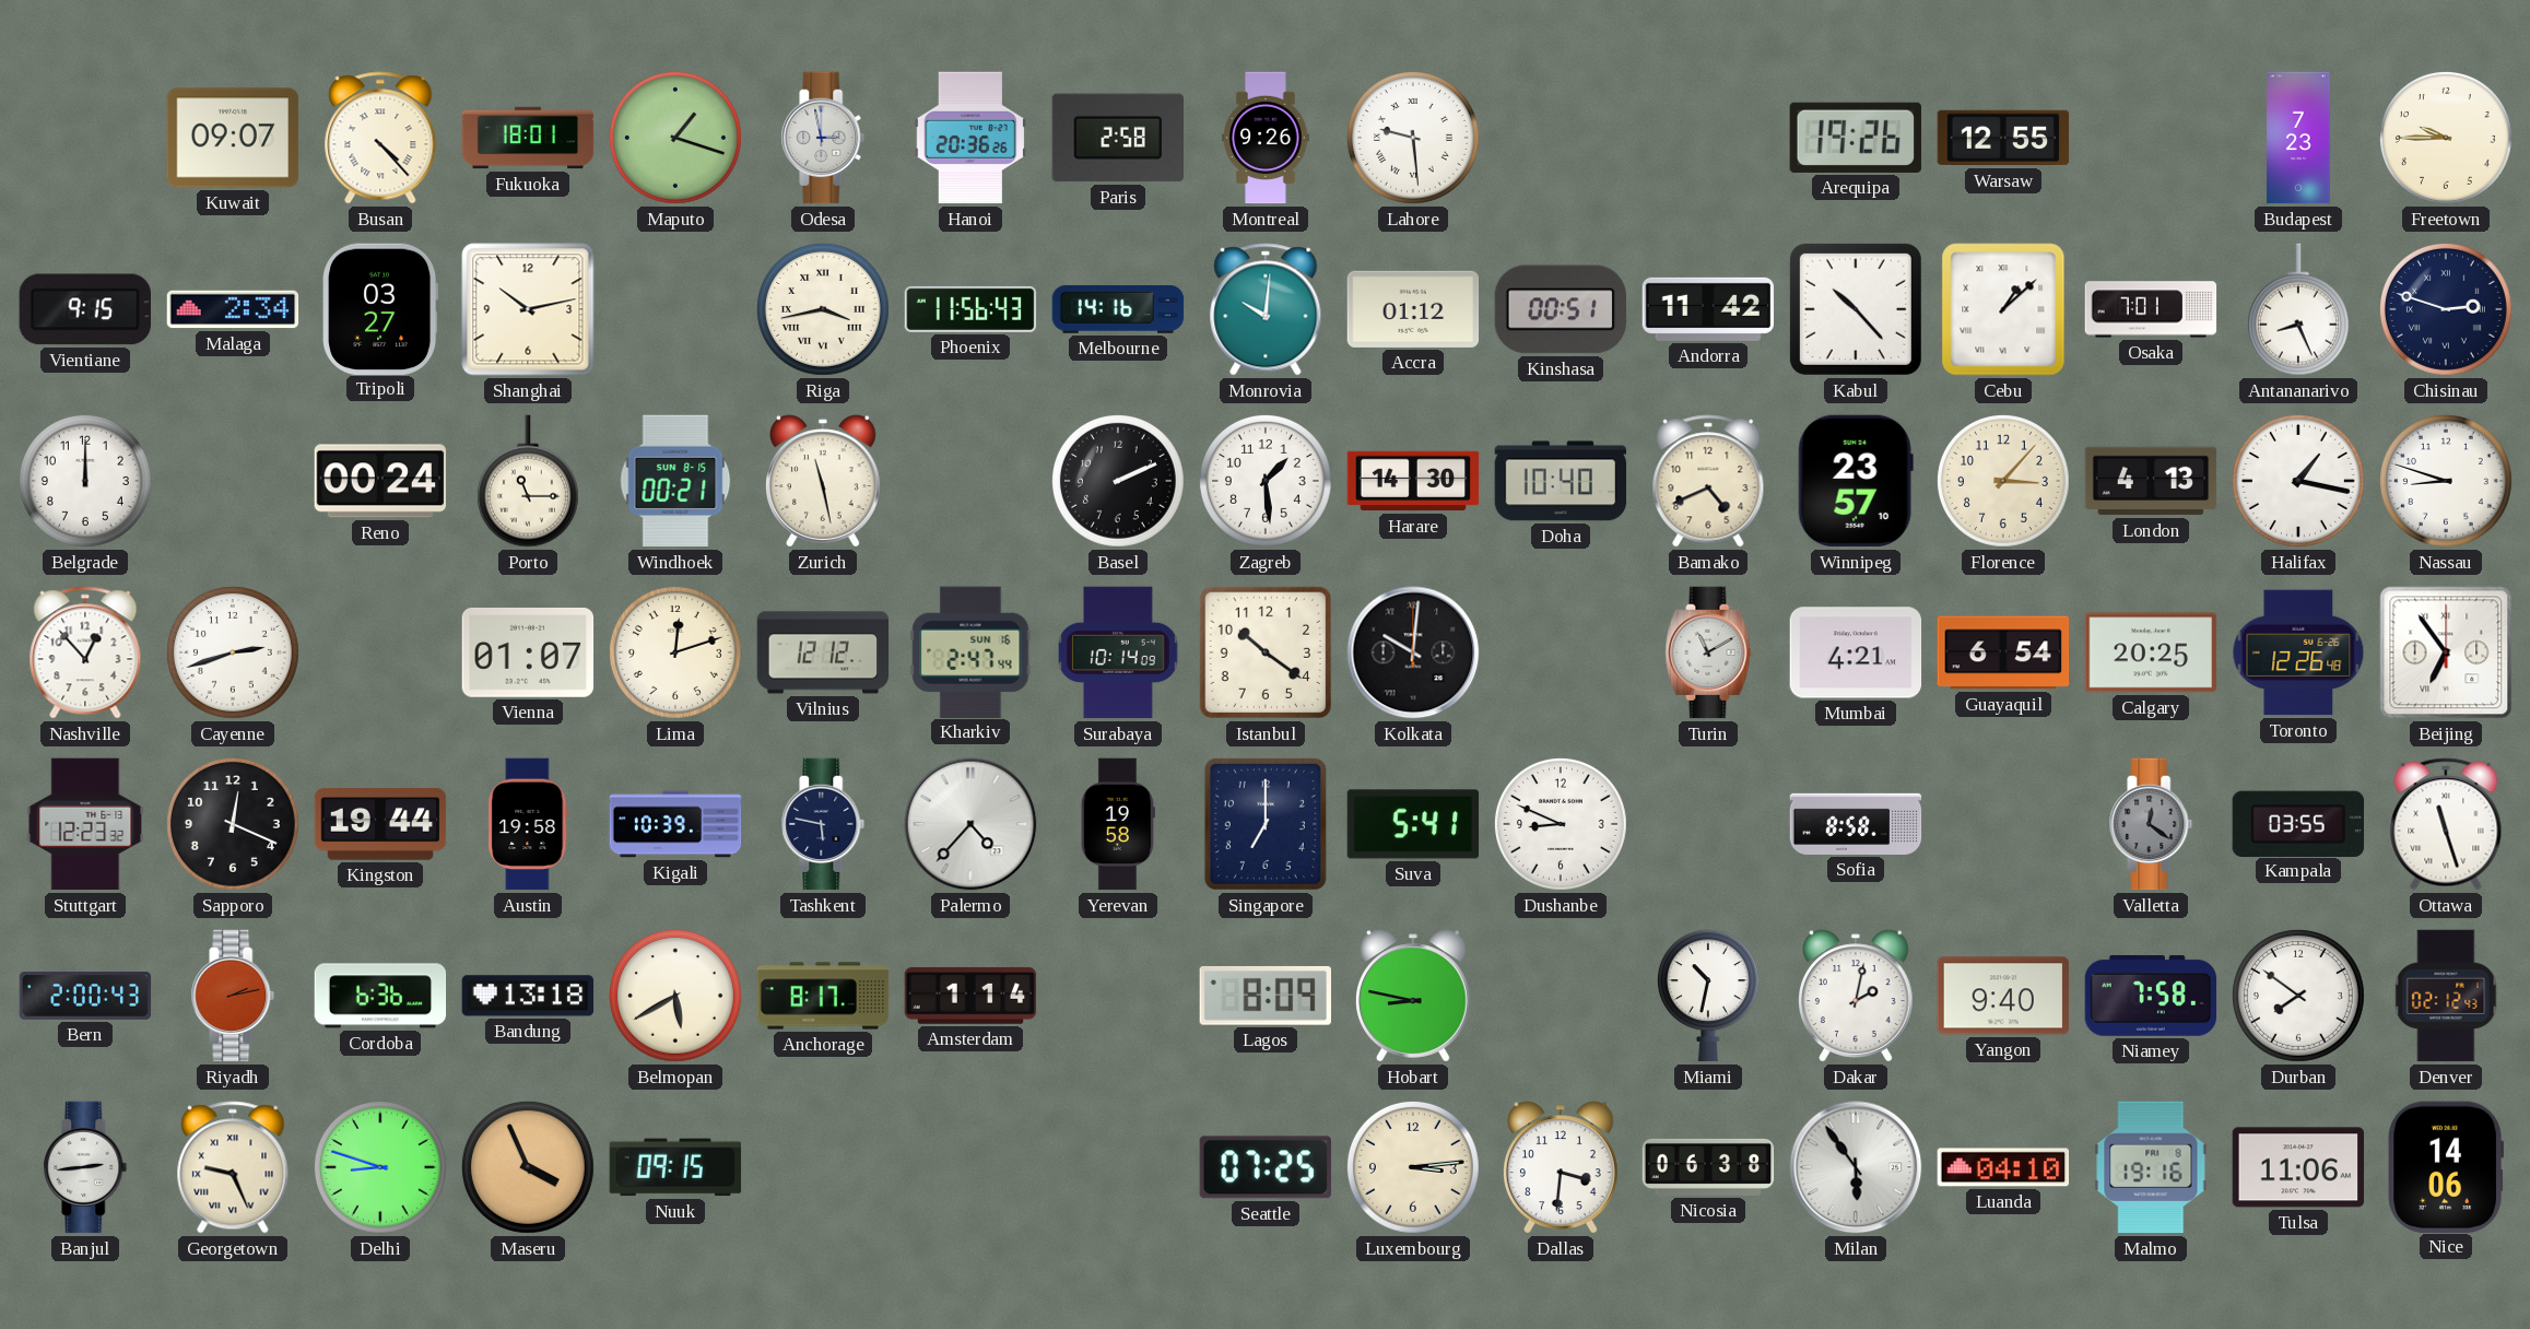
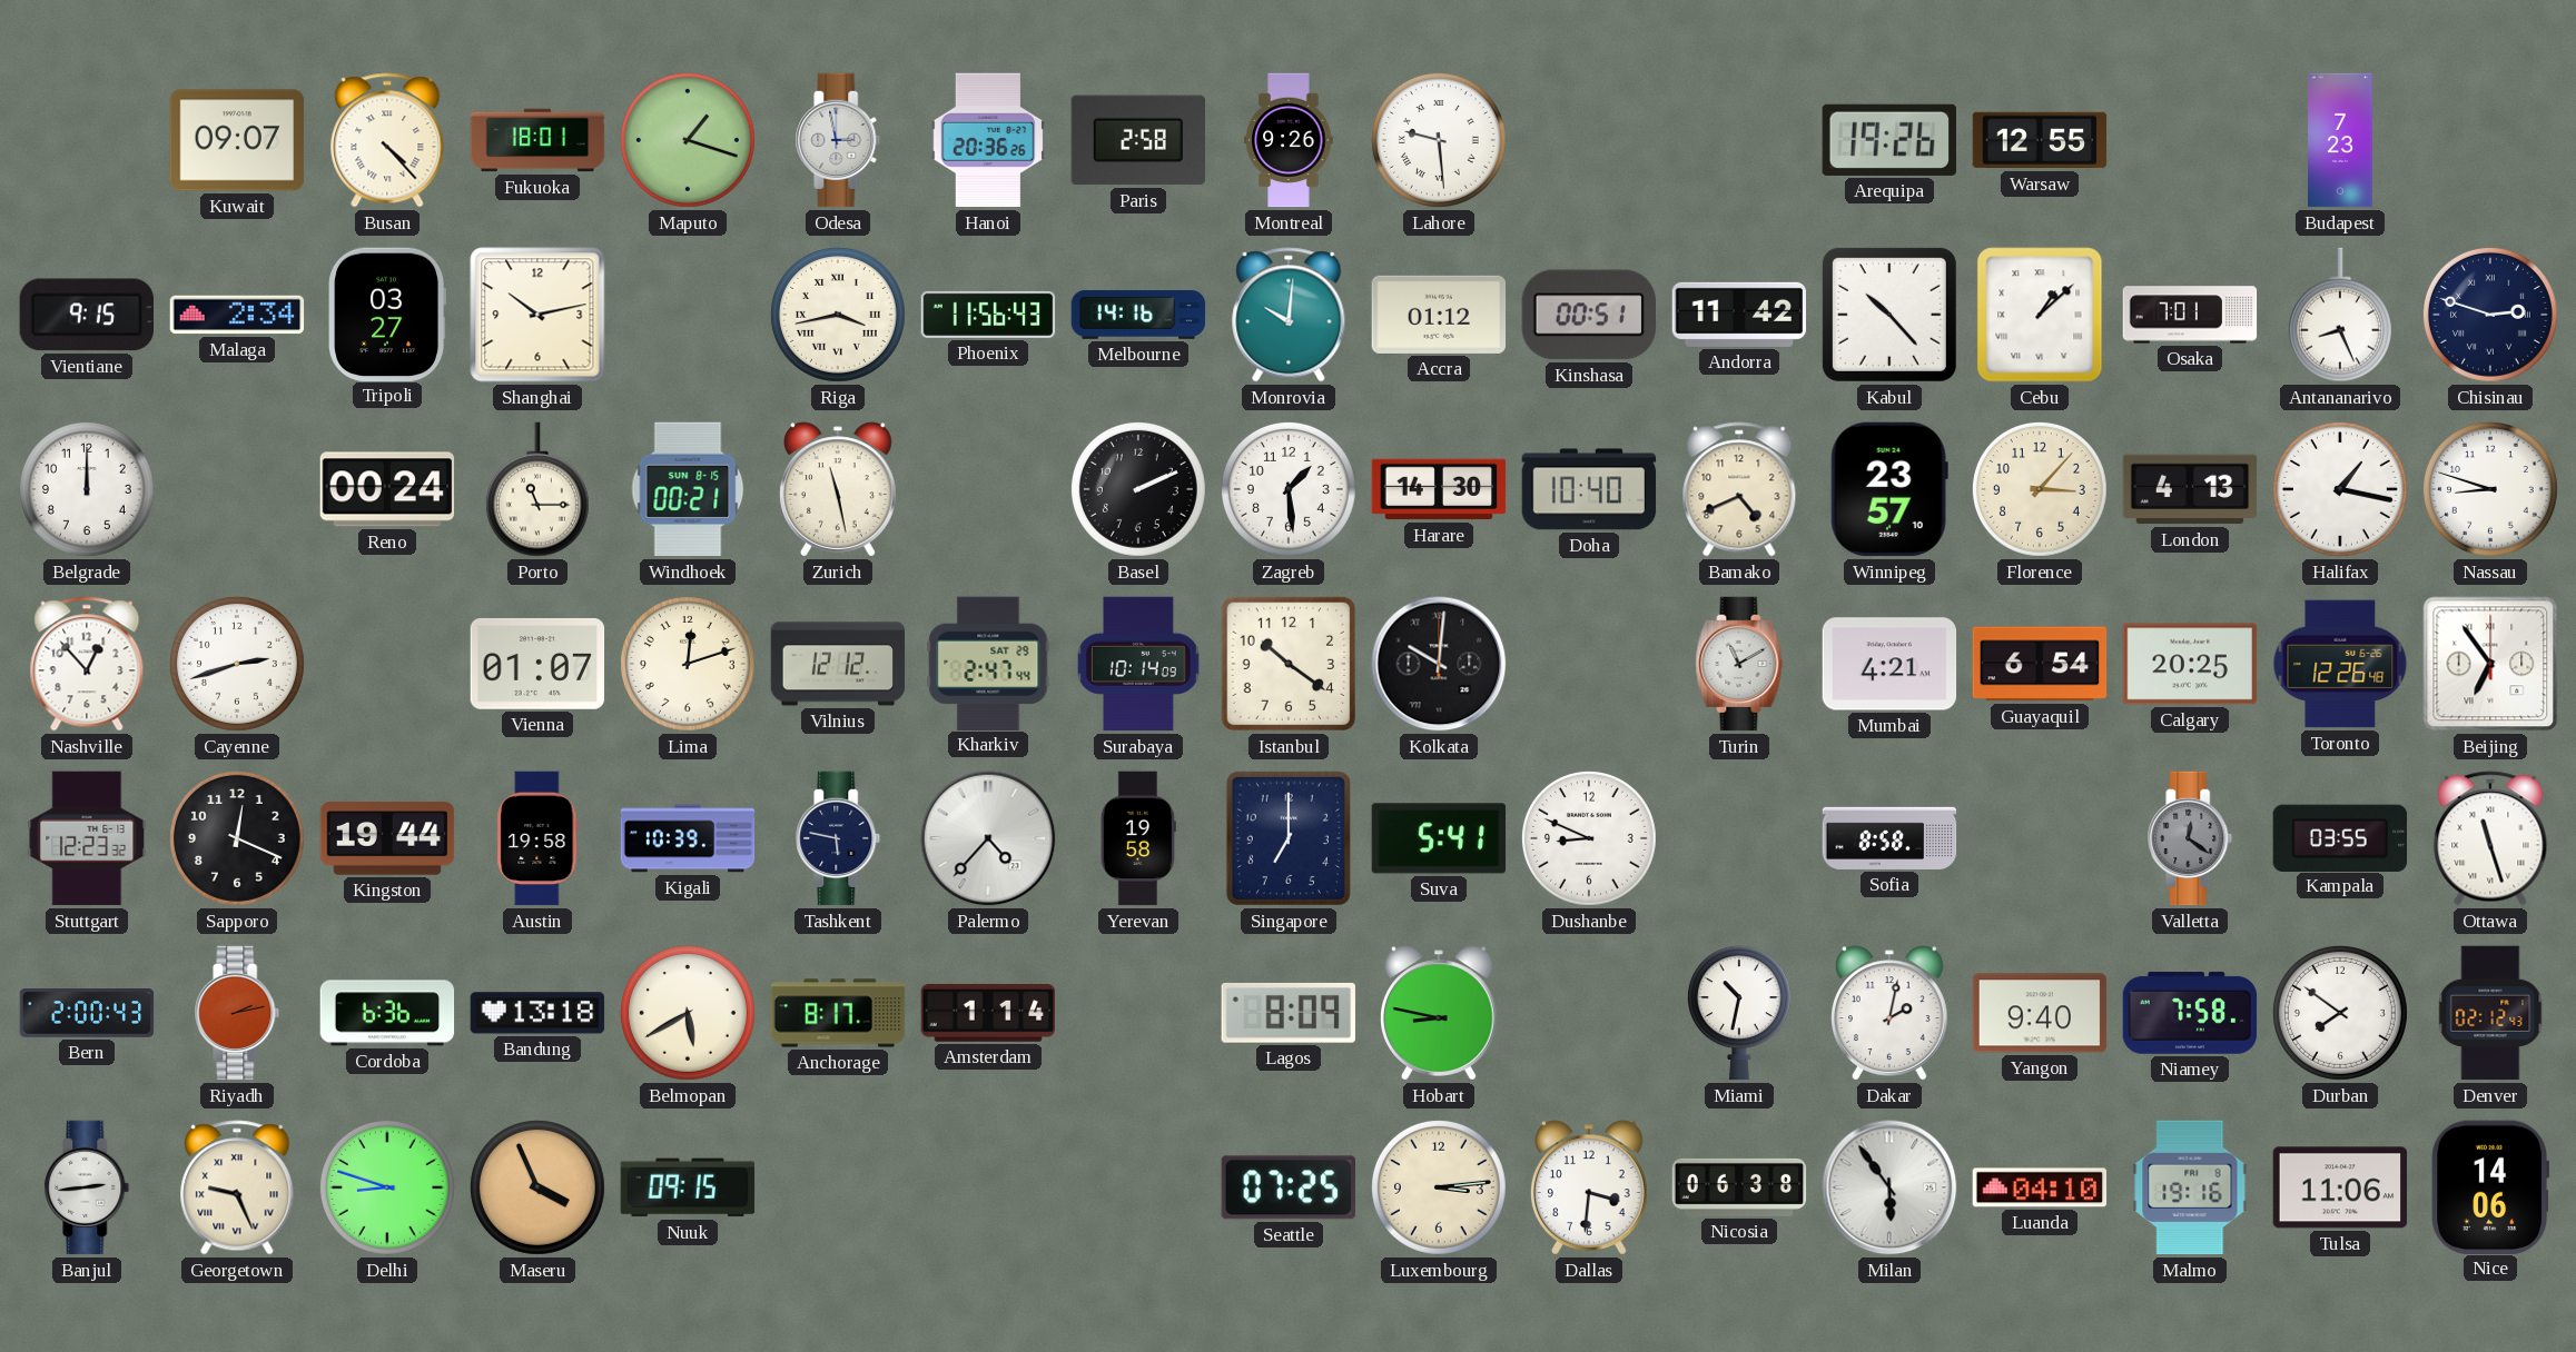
Freetown: 9:45 -> none
Kharkiv date: SUN 16 -> SAT 29
